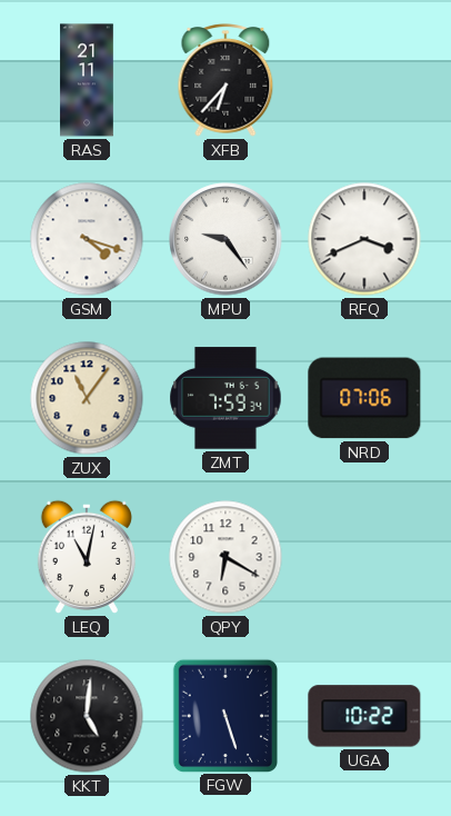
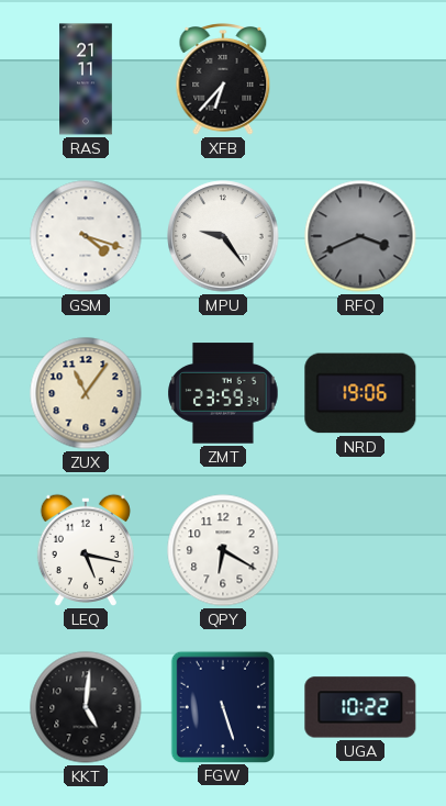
RFQ dial: white -> grey
ZMT: 7:59 -> 23:59
NRD: 07:06 -> 19:06
LEQ: 11:02 -> 5:17
